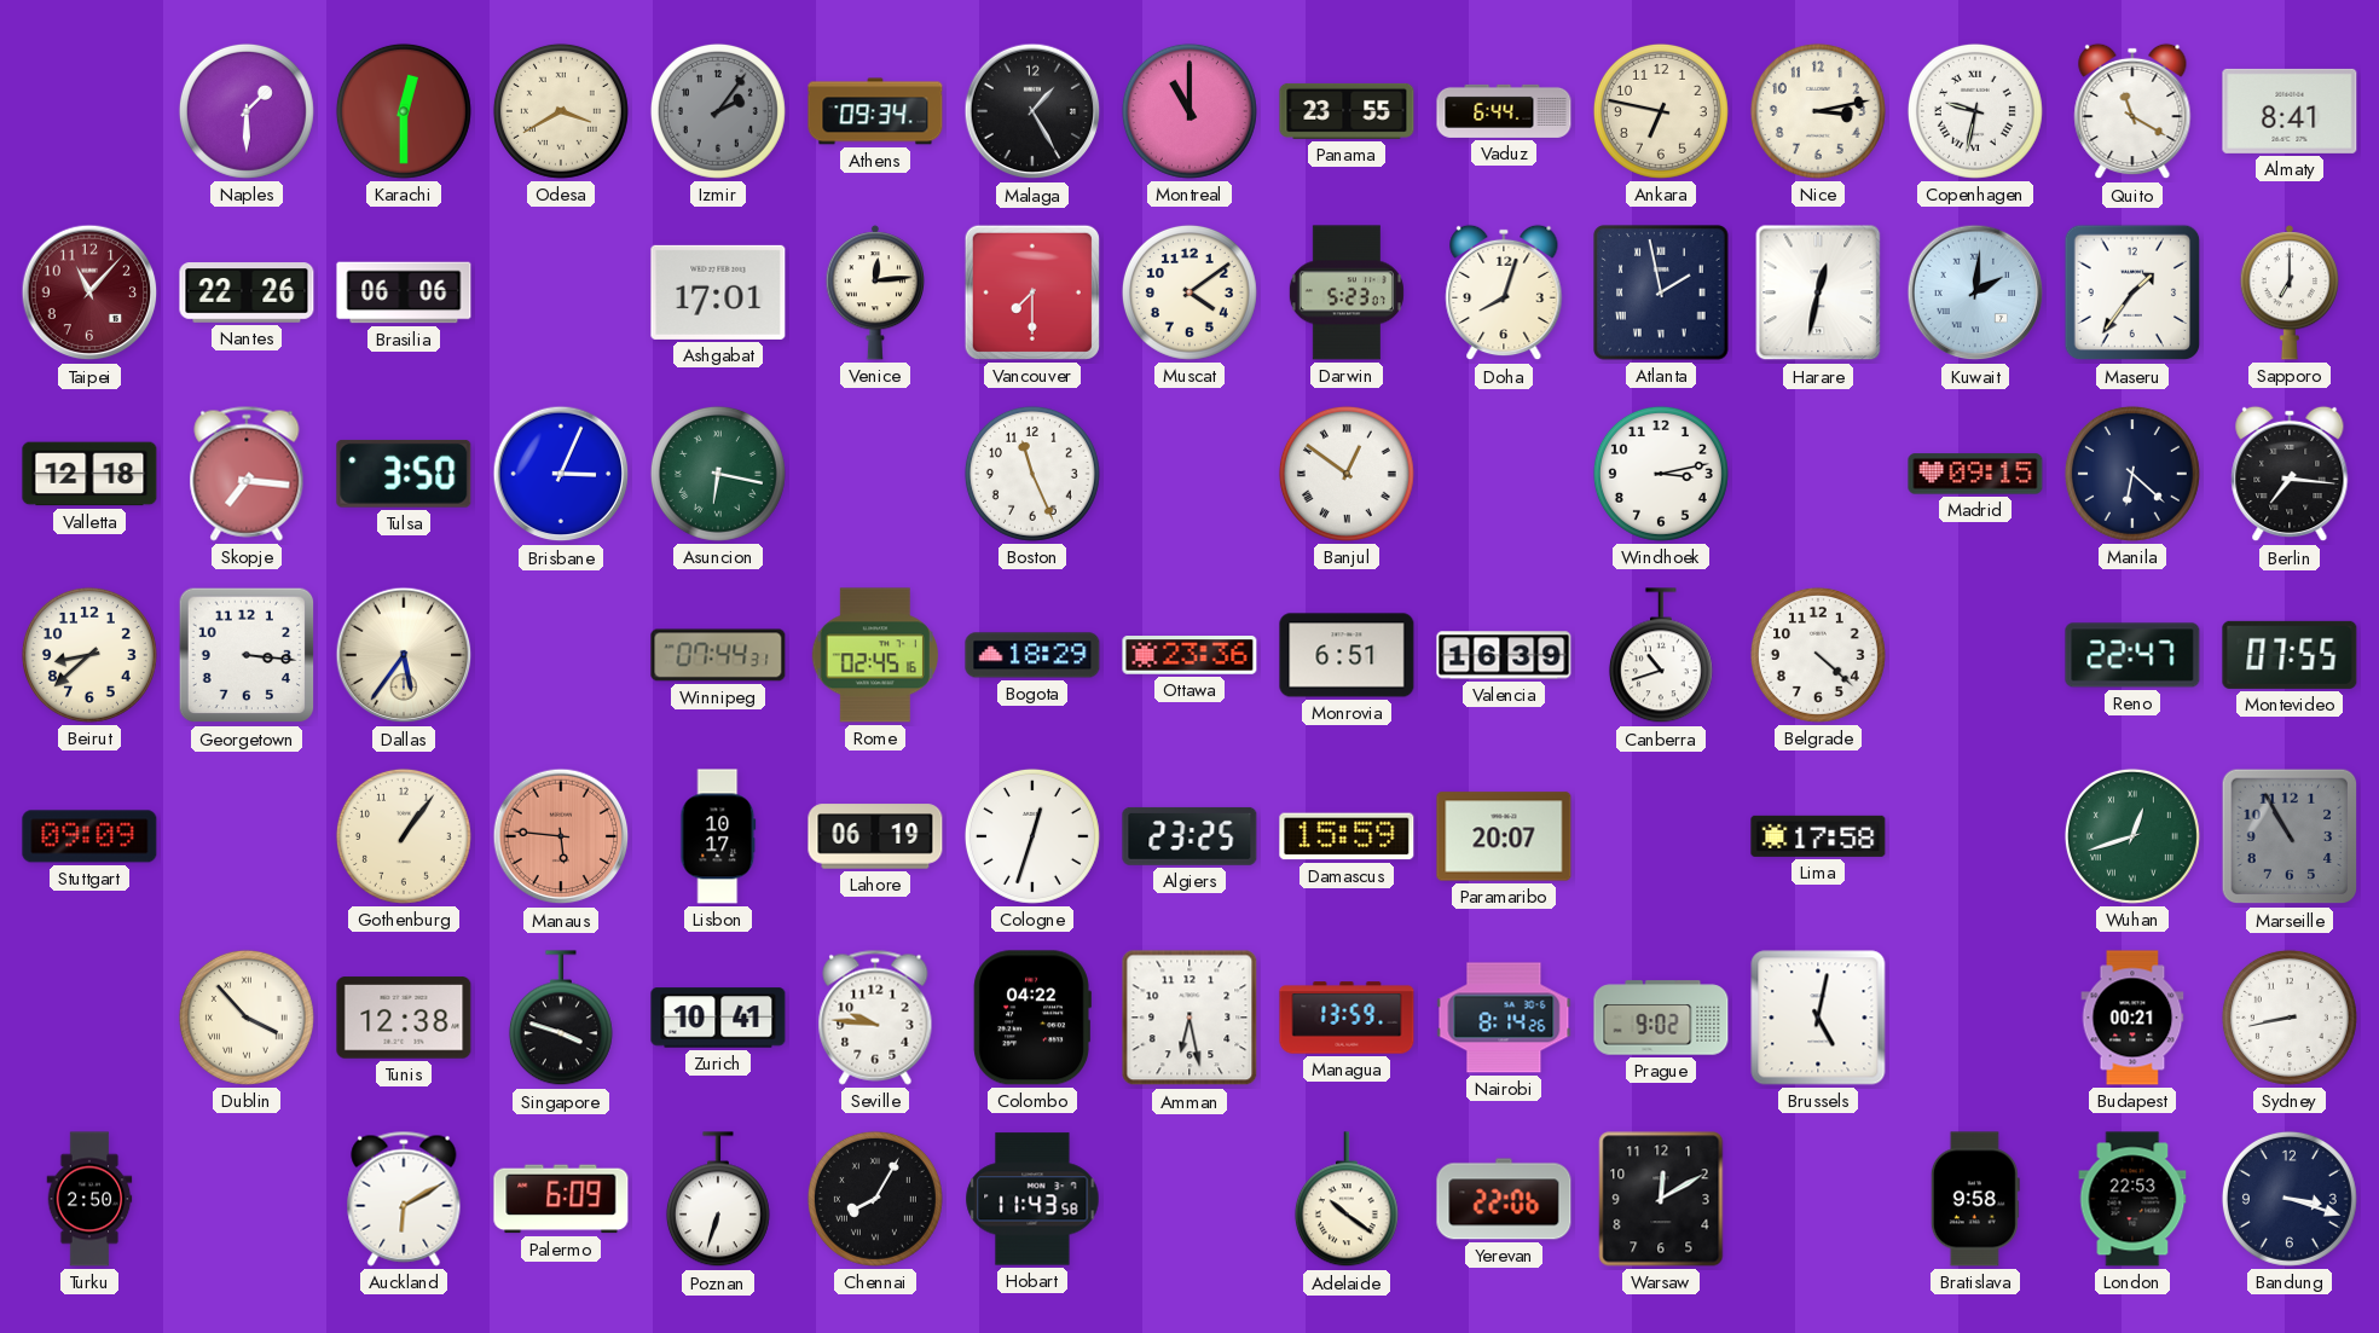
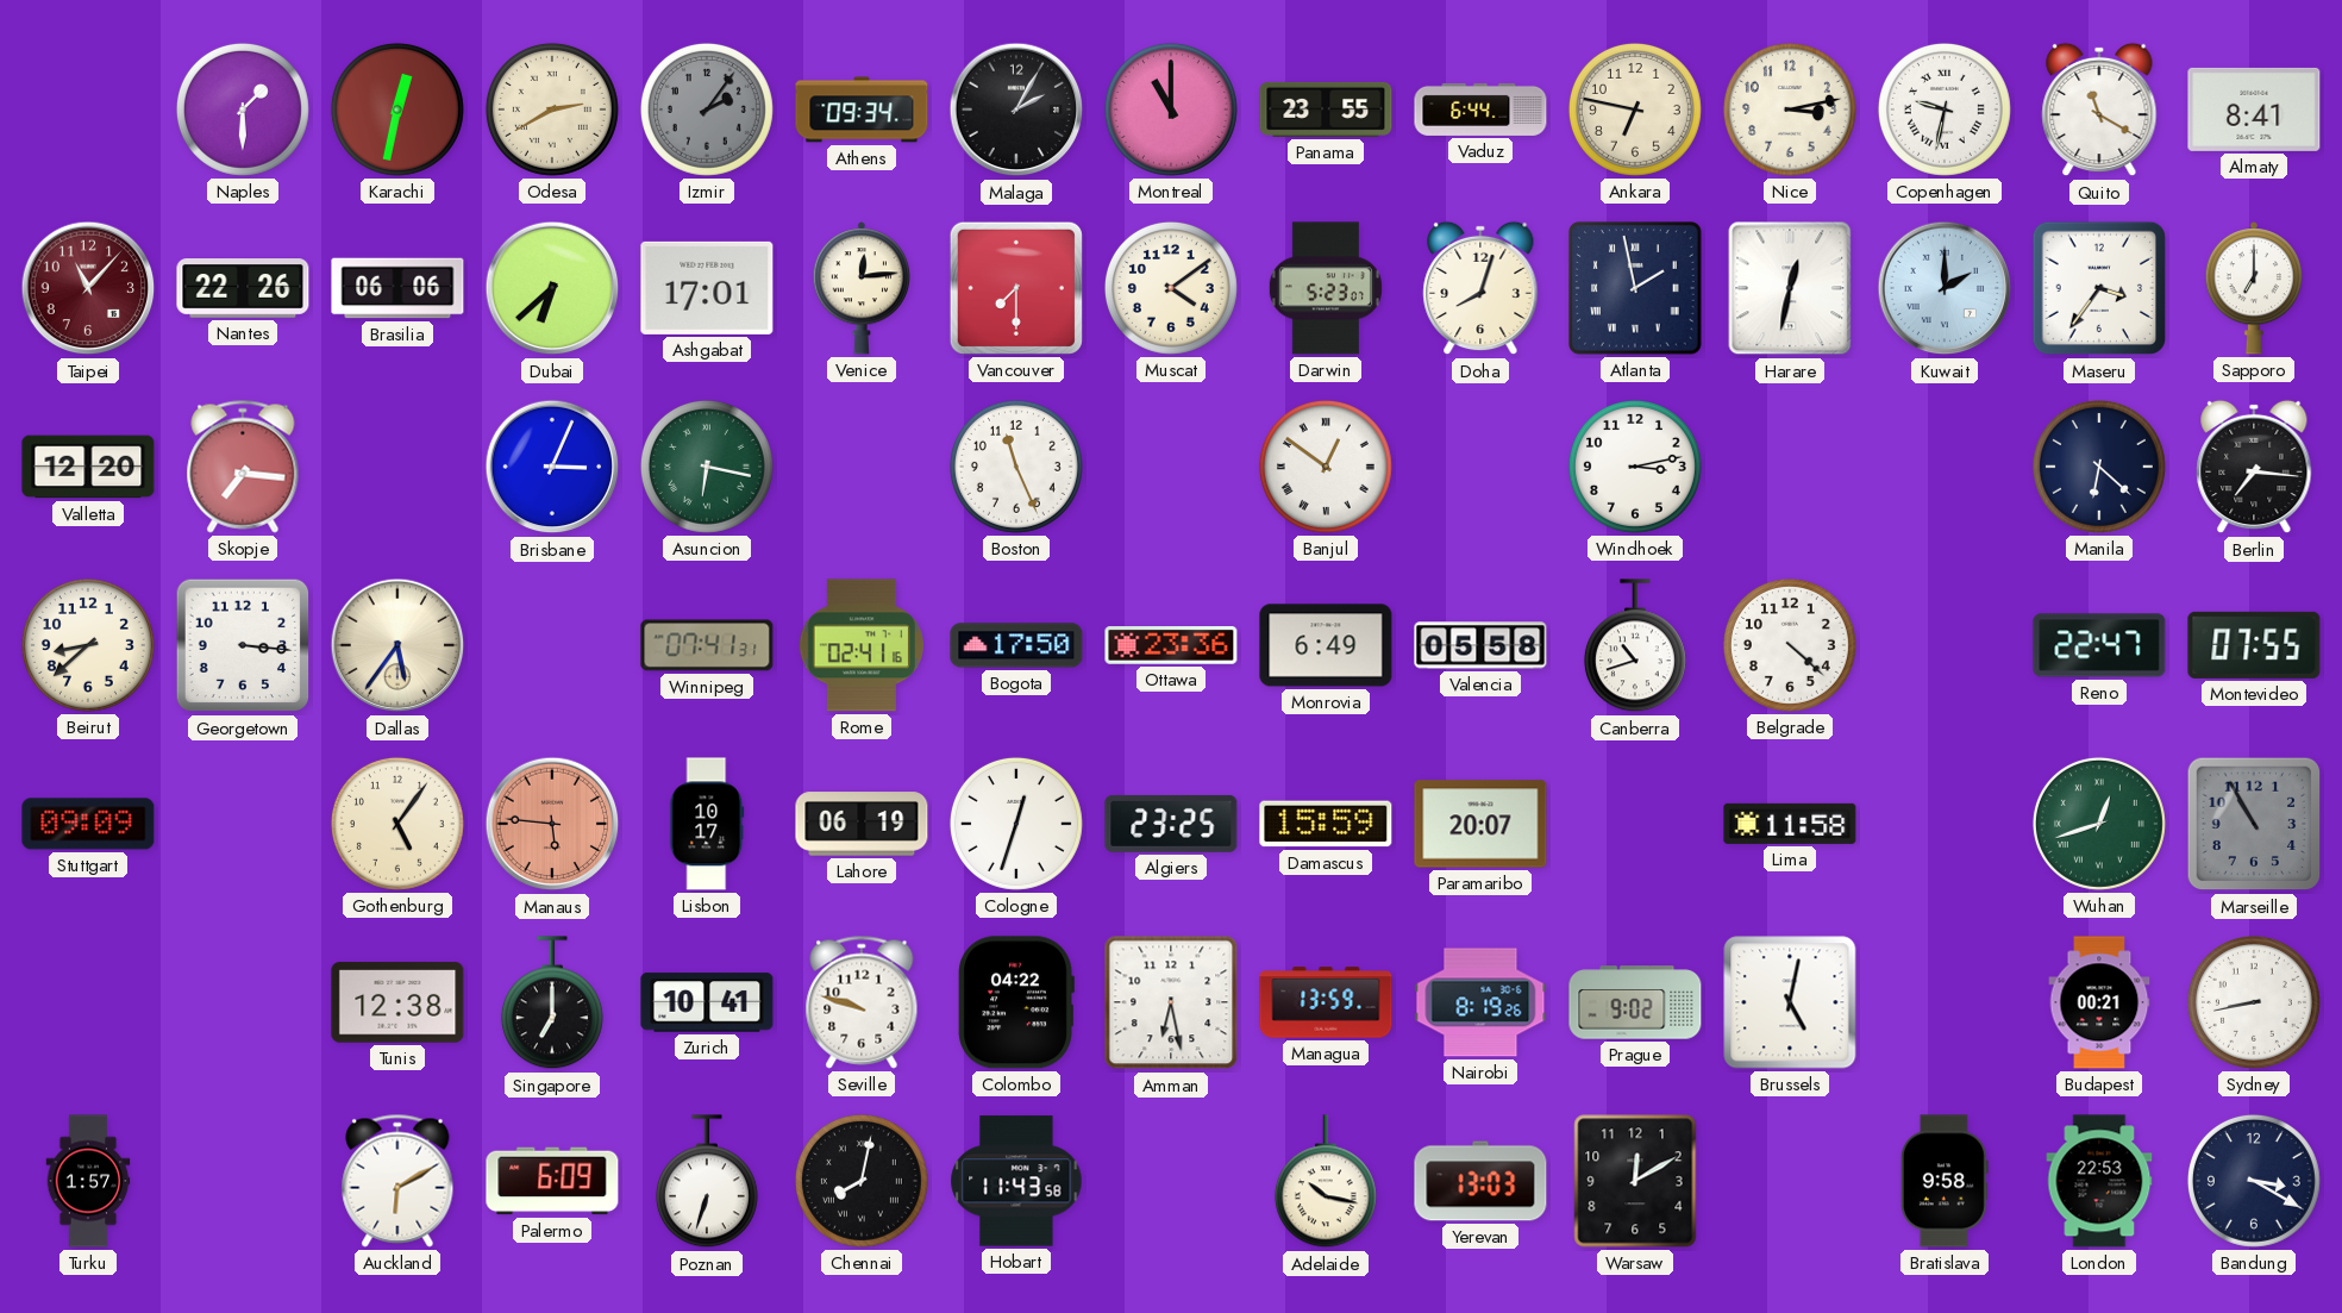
Karachi: 12:30 -> 12:32
Odesa: 3:40 -> 2:40
Malaga: 1:25 -> 2:05
Dubai: none -> 6:38
Kuwait: 2:01 -> 2:00
Maseru: 1:36 -> 3:36
Valletta: 12:18 -> 12:20
Tulsa: 3:50 -> none
Madrid: 09:15 -> none
Winnipeg: 07:44 -> 07:41
Rome: 02:45 -> 02:41
Bogota: 18:29 -> 17:50
Monrovia: 6:51 -> 6:49
Valencia: 16:39 -> 05:58
Gothenburg: 1:06 -> 5:06
Lima: 17:58 -> 11:58
Dublin: 3:53 -> none
Singapore: 3:48 -> 7:00
Seville: 9:46 -> 9:48
Nairobi: 8:14 -> 8:19
Turku: 2:50 -> 1:57
Chennai: 8:05 -> 8:02
Adelaide: 10:21 -> 10:17
Yerevan: 22:06 -> 13:03
Bandung: 3:18 -> 3:20
